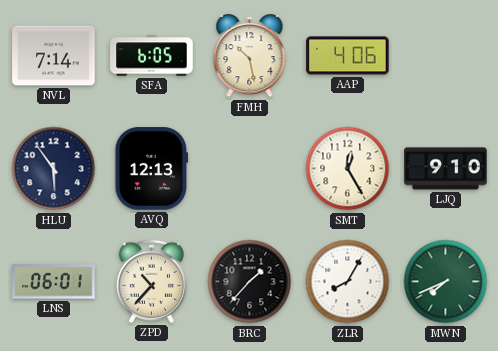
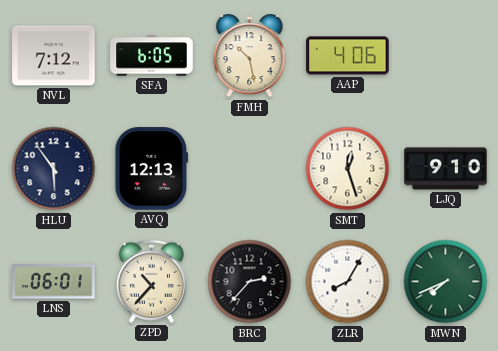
NVL: 7:14 -> 7:12
SMT: 12:25 -> 12:27
BRC: 1:37 -> 2:37
